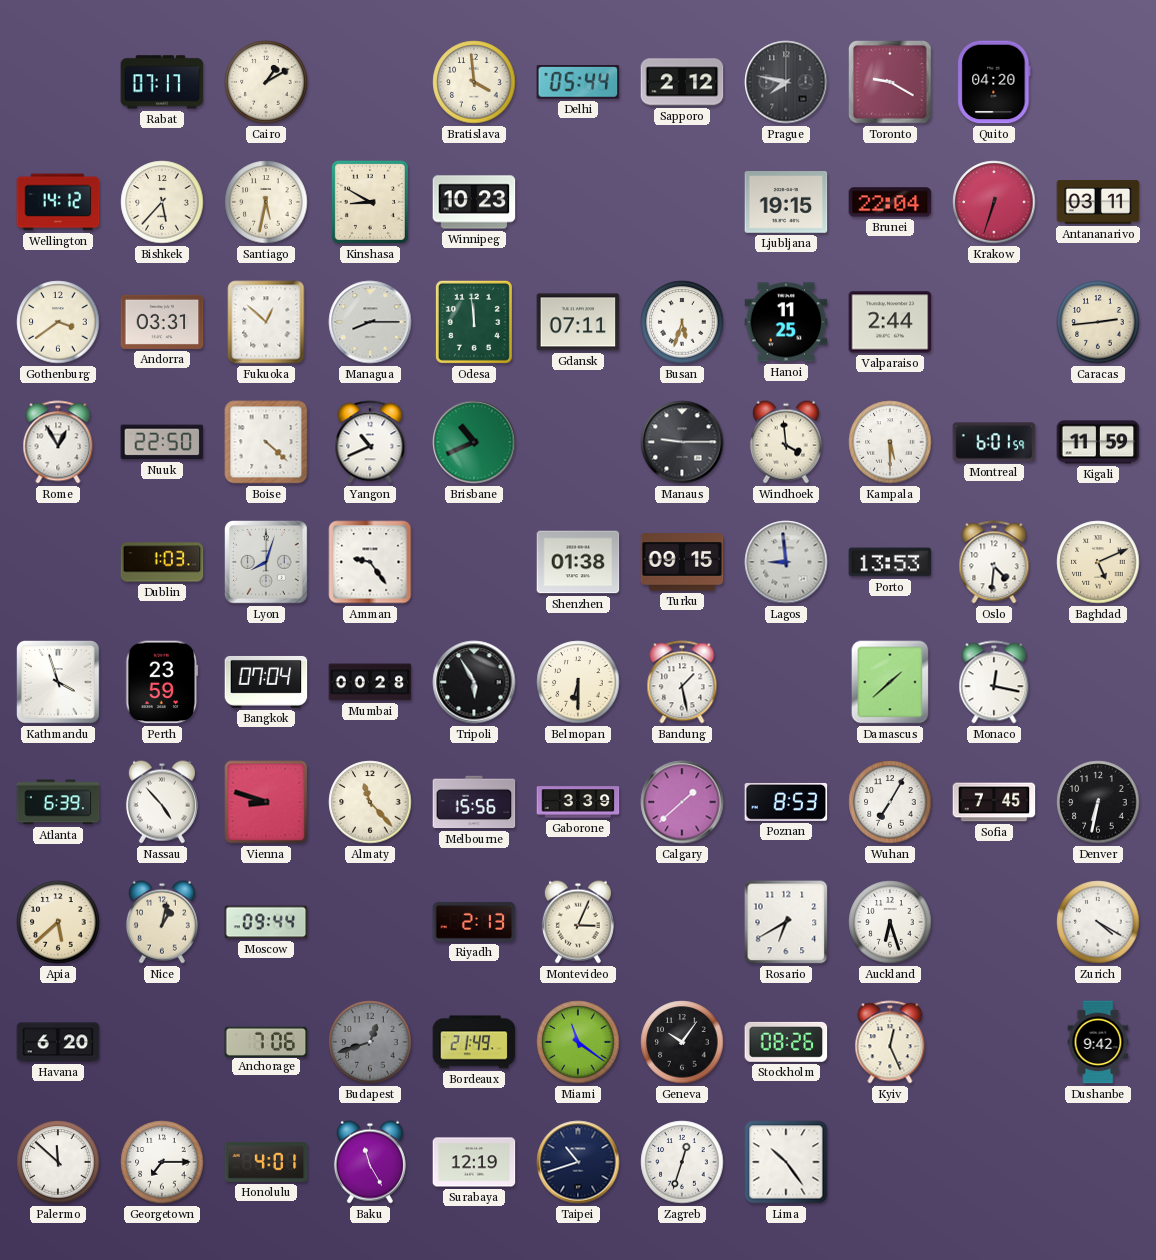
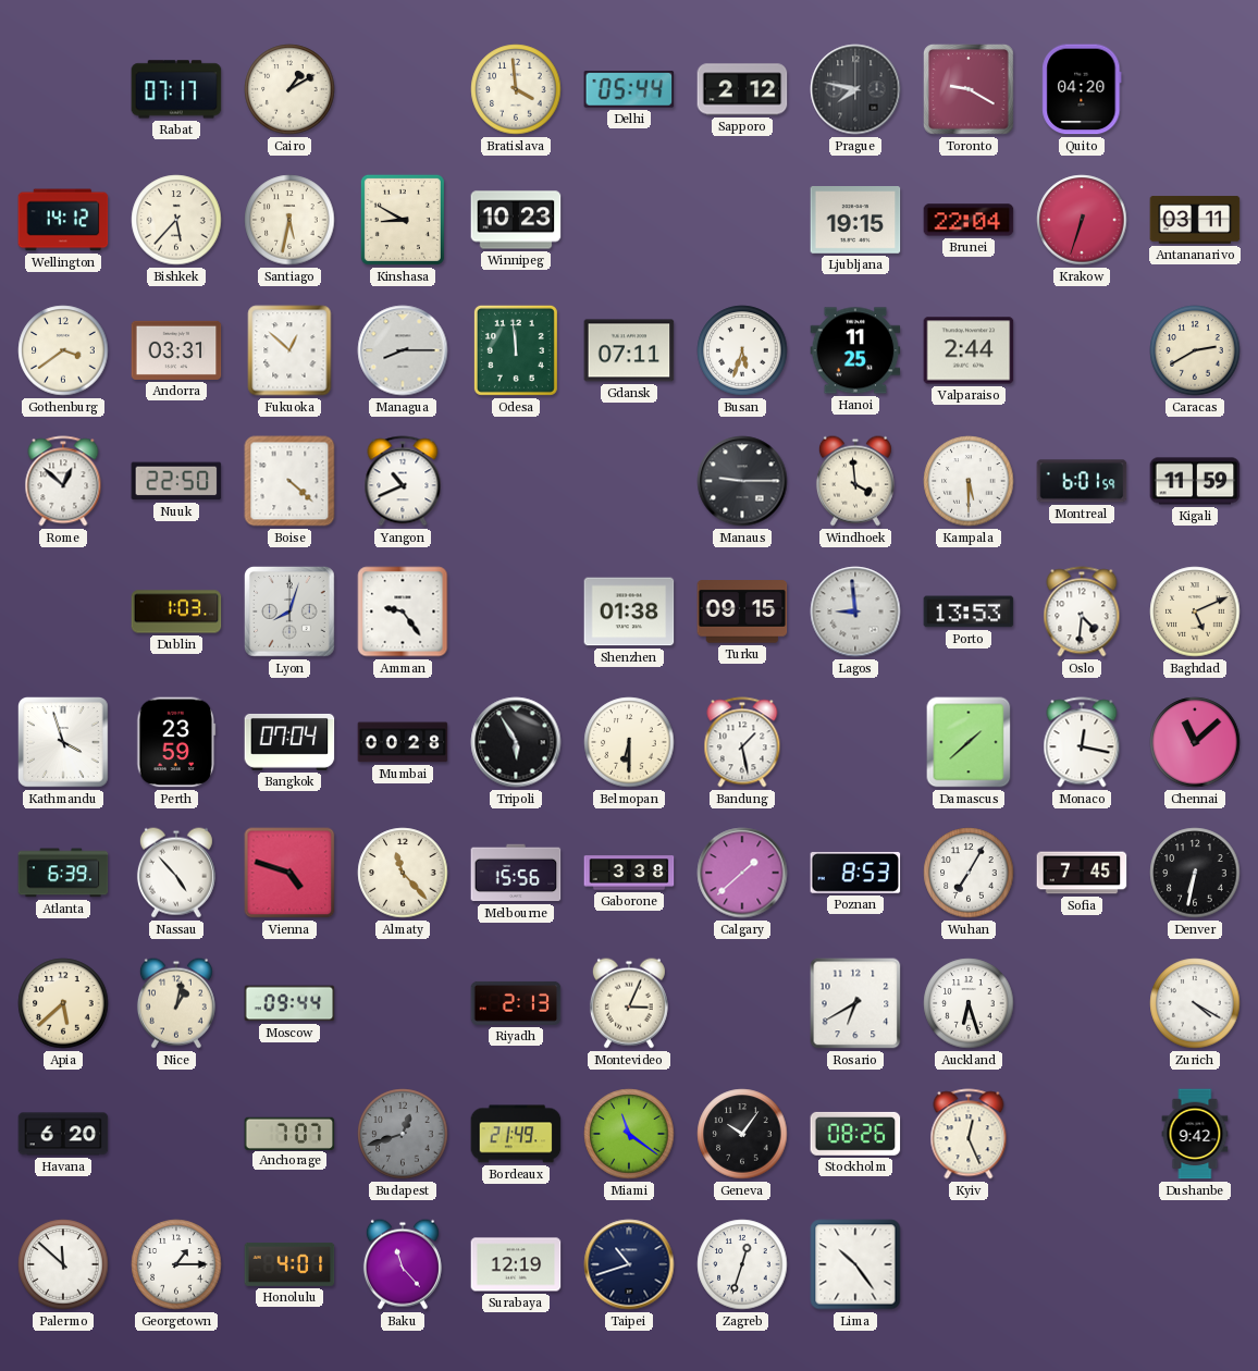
Caracas: 2:44 -> 2:40
Rome: 12:55 -> 12:52
Brisbane: 10:41 -> none
Chennai: none -> 11:08
Vienna: 8:48 -> 4:48
Gaborone: 3:39 -> 3:38
Anchorage: 7:06 -> 7:07
Georgetown: 7:15 -> 1:15
Baku: 11:25 -> 11:23
